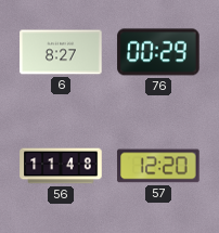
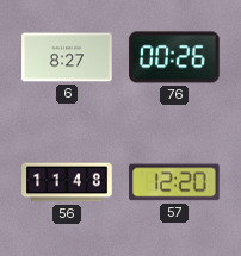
76: 00:29 -> 00:26
